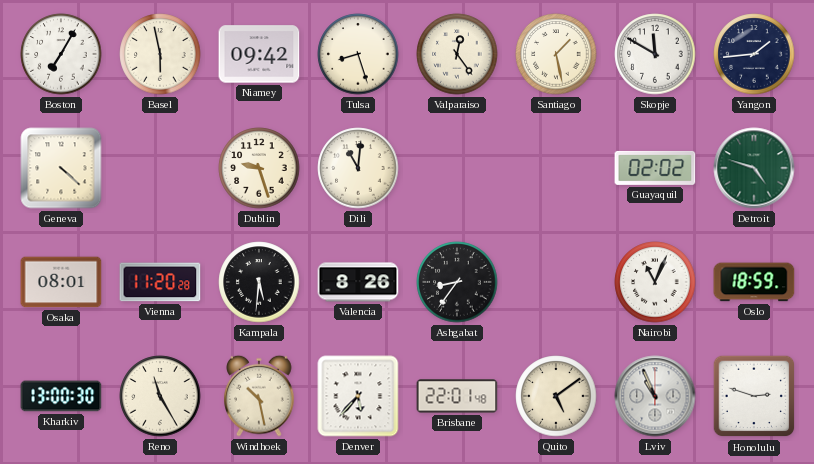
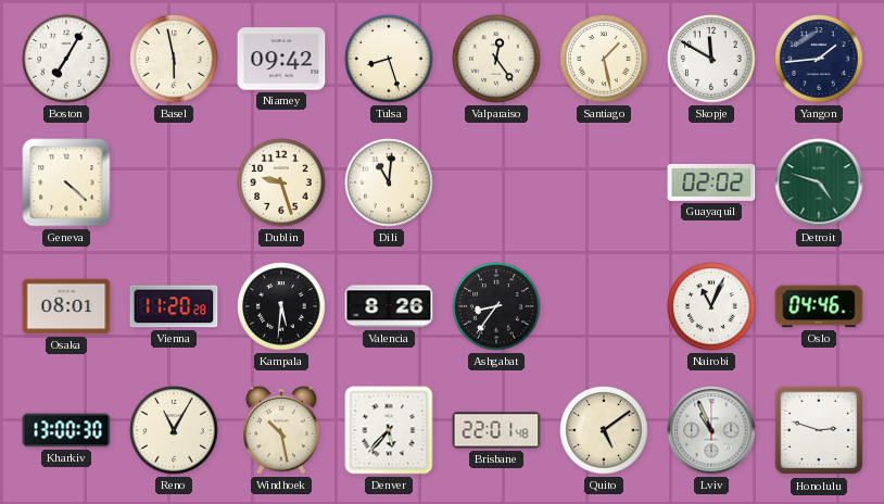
Oslo: 18:59 -> 04:46
Reno: 11:25 -> 11:05
